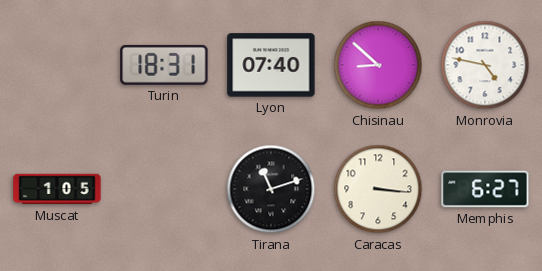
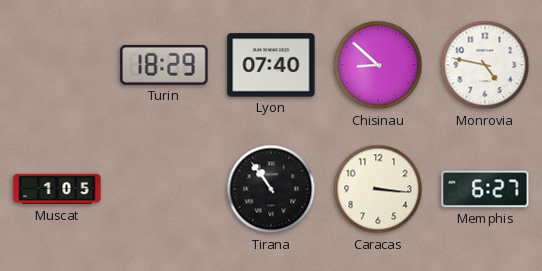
Turin: 18:31 -> 18:29
Tirana: 11:12 -> 10:54
